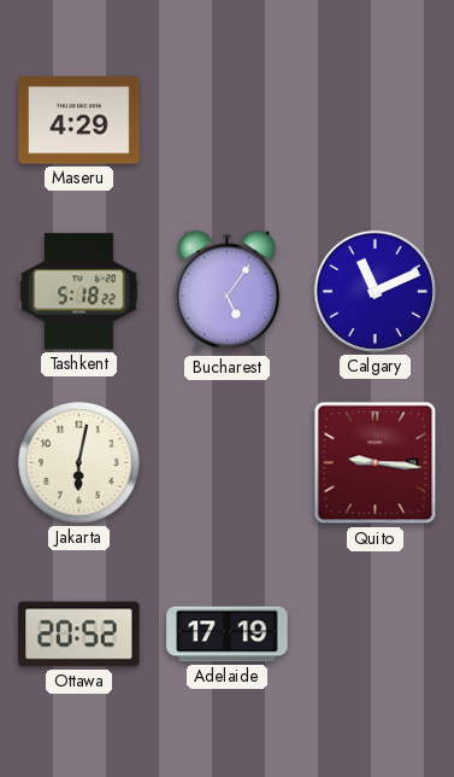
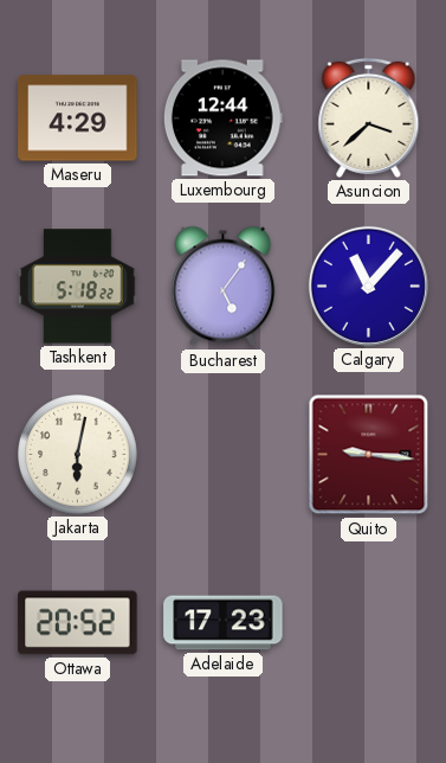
Luxembourg: none -> 12:44
Asuncion: none -> 3:38
Calgary: 11:11 -> 11:07
Adelaide: 17:19 -> 17:23
